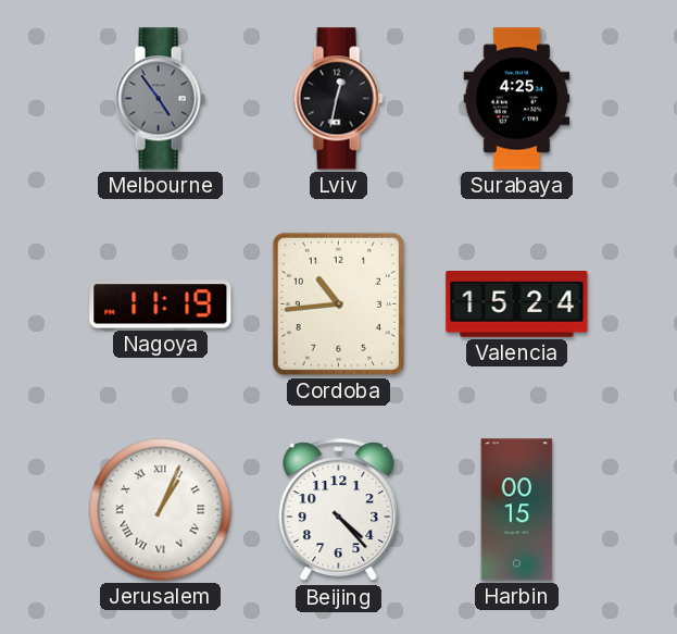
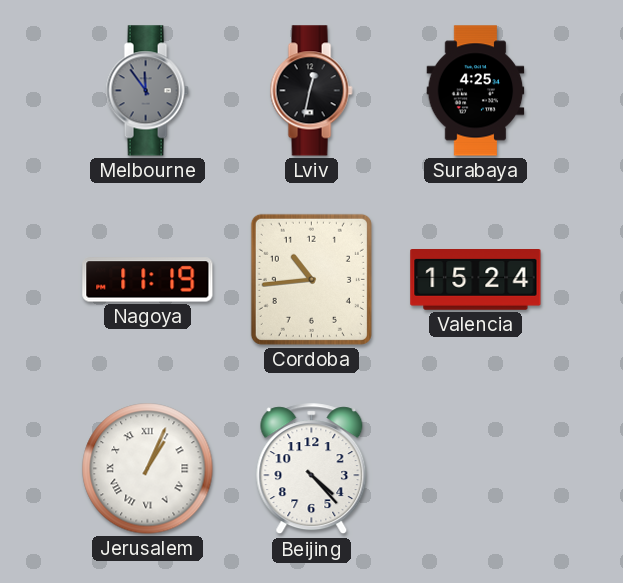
Melbourne: 4:54 -> 11:54
Harbin: 00:15 -> none
